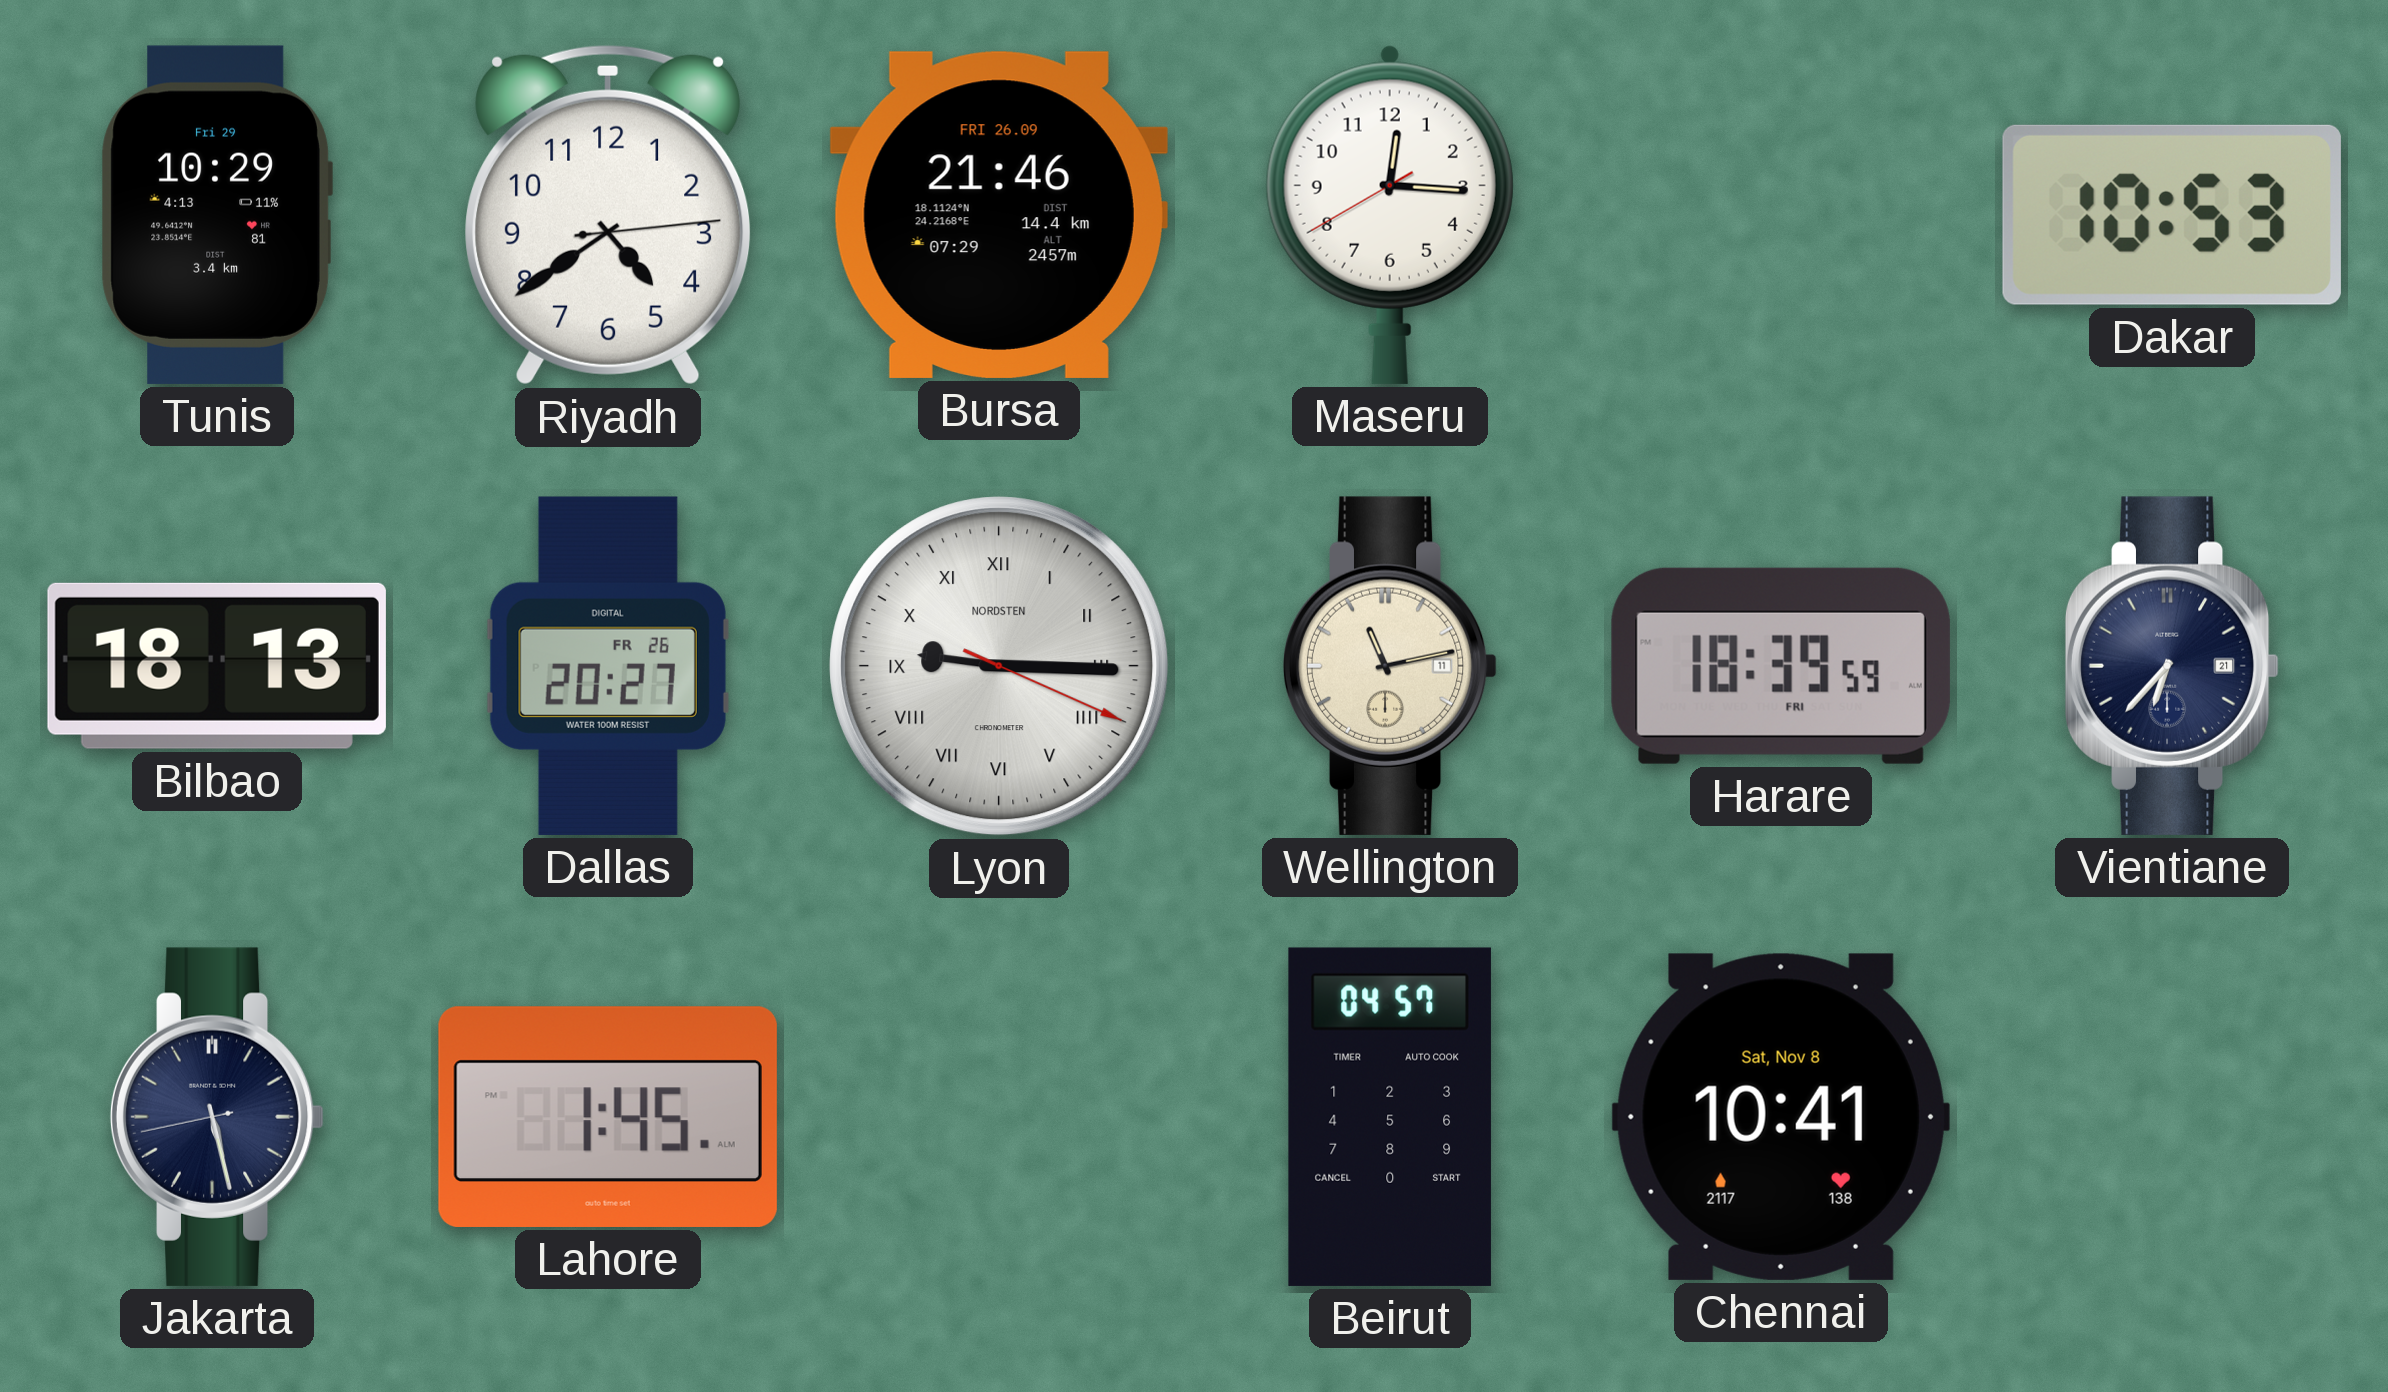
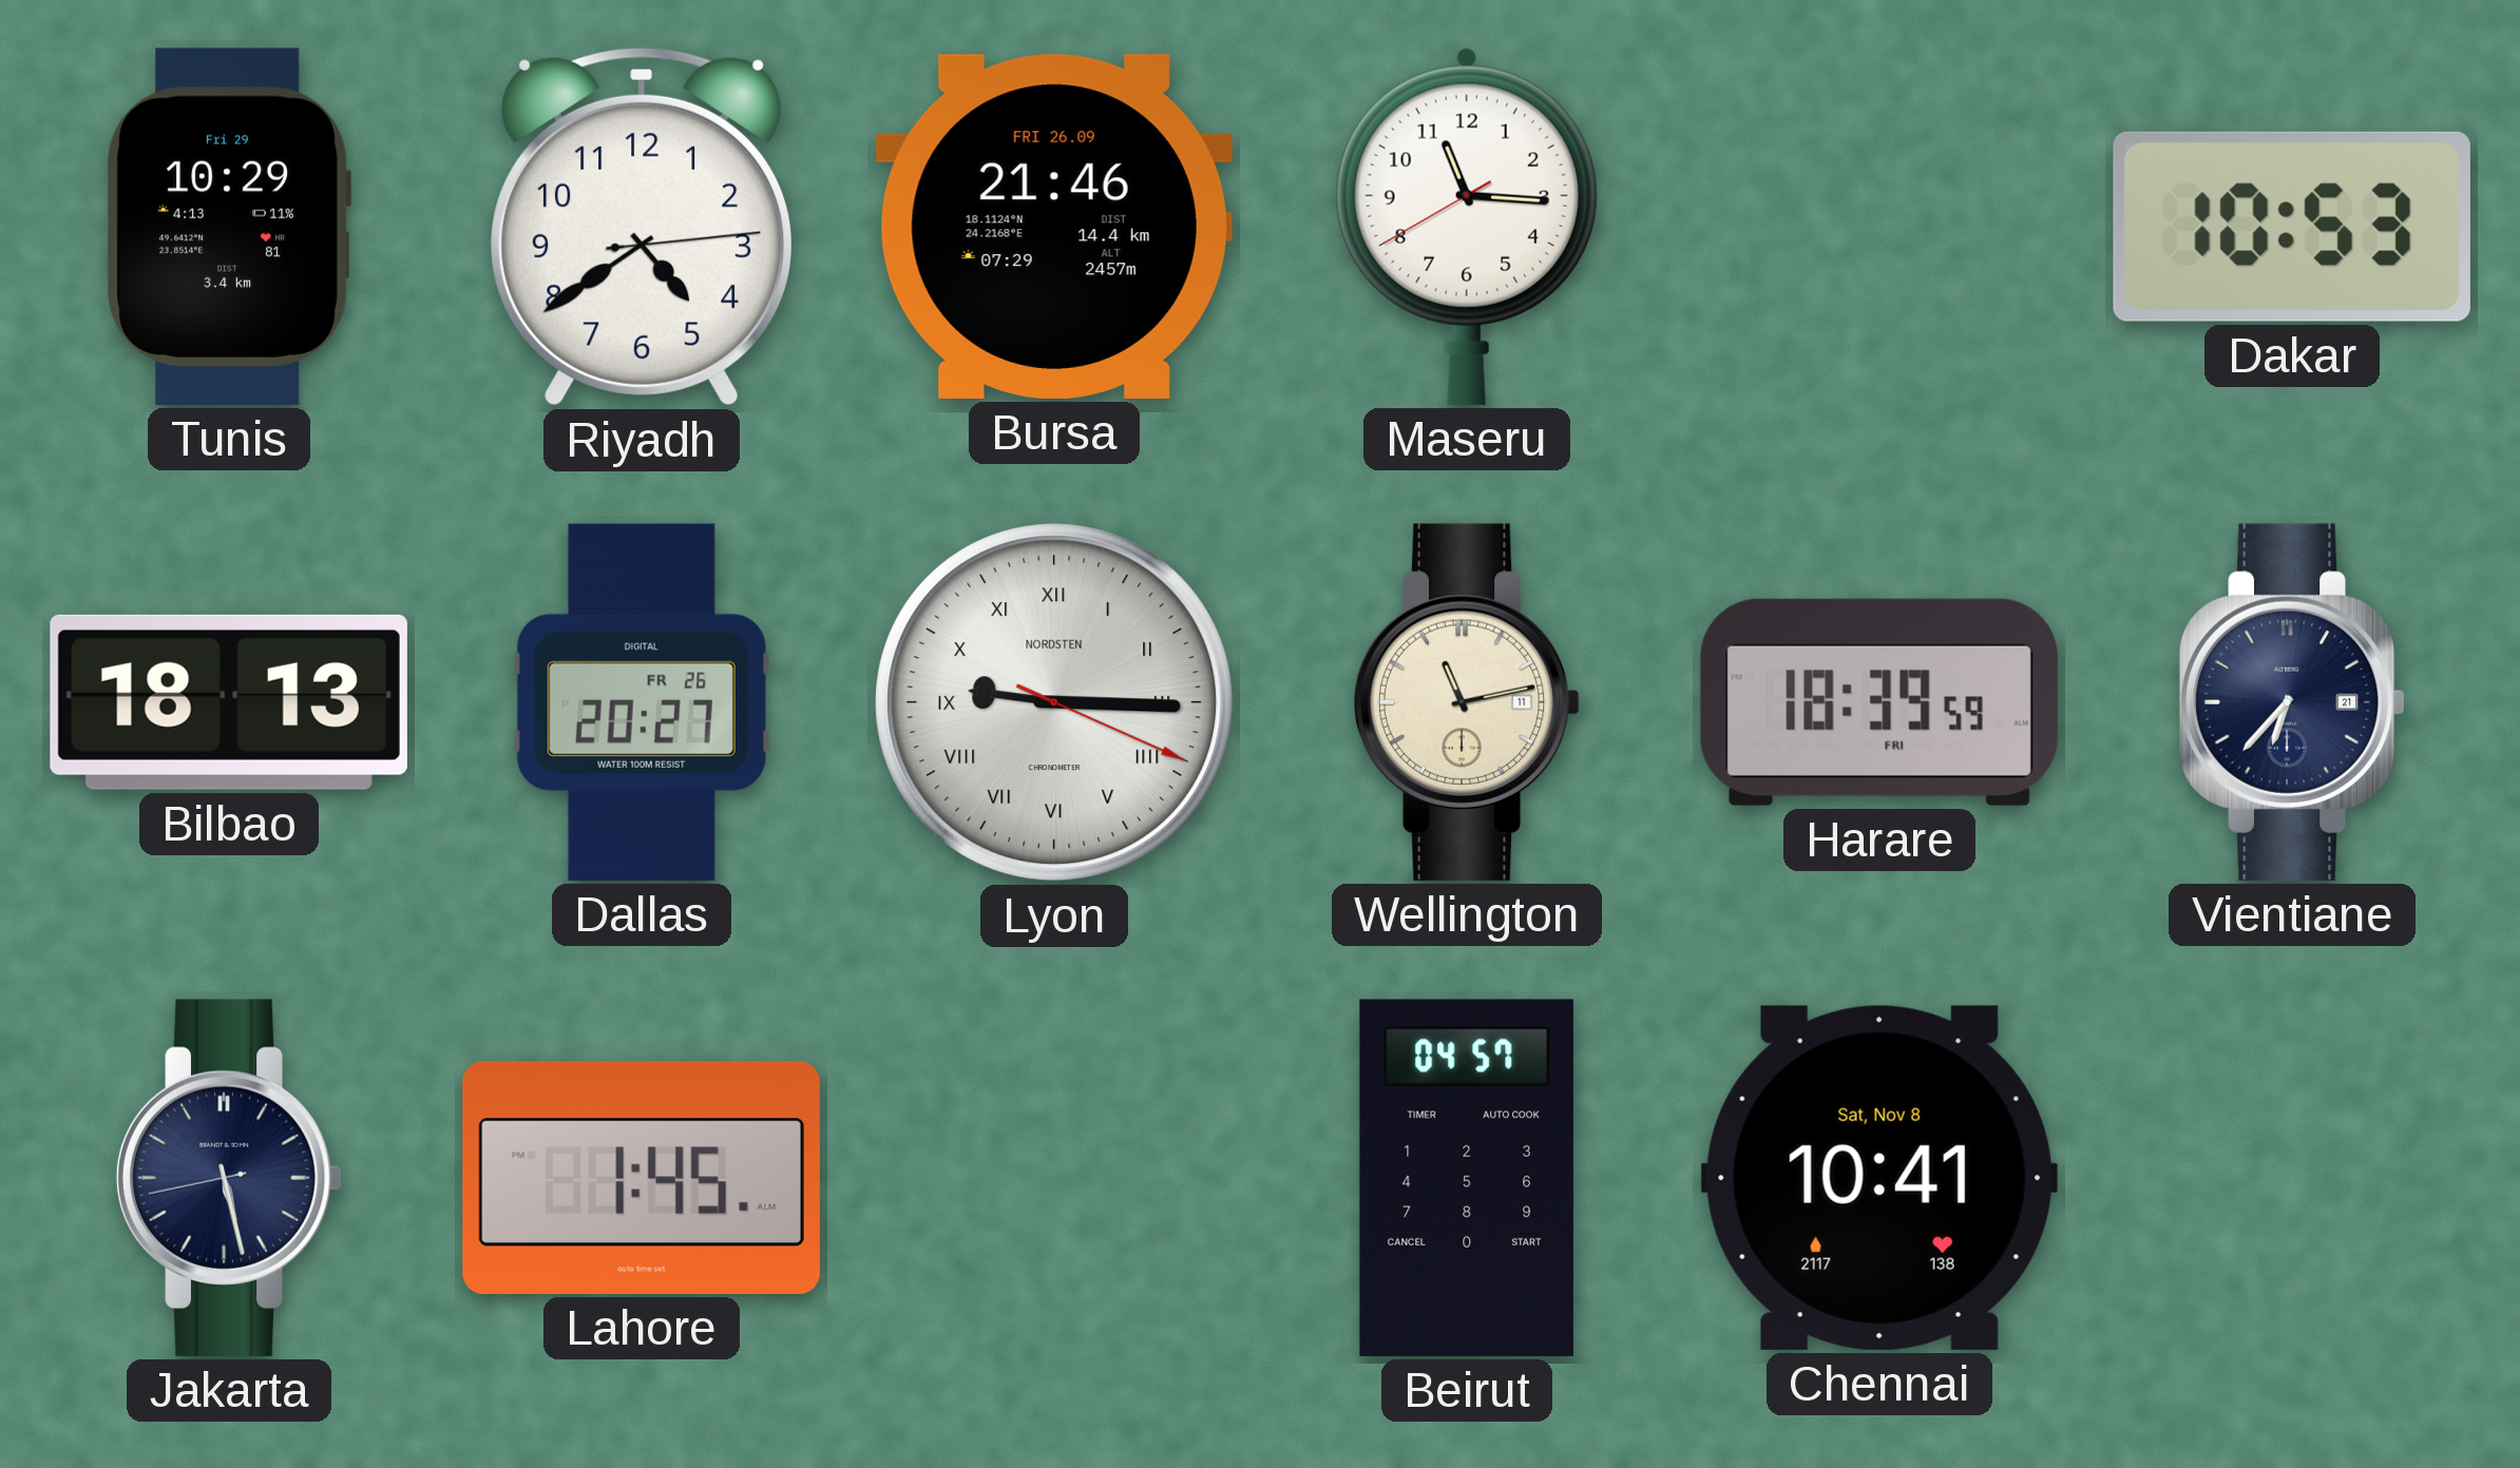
Maseru: 12:15 -> 11:15
